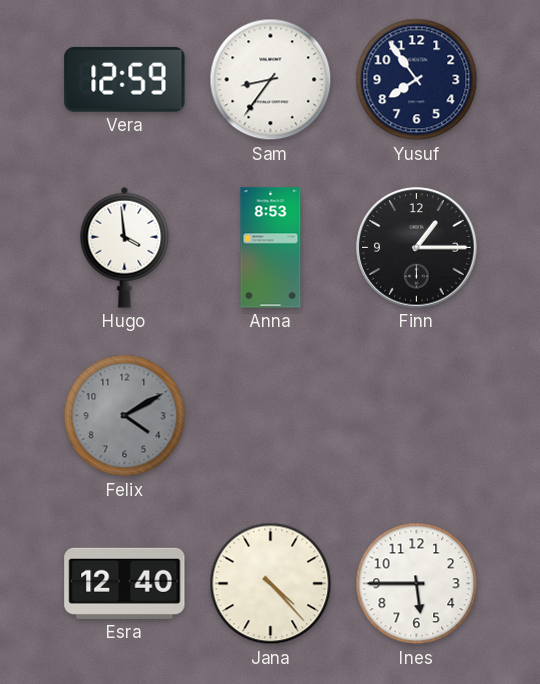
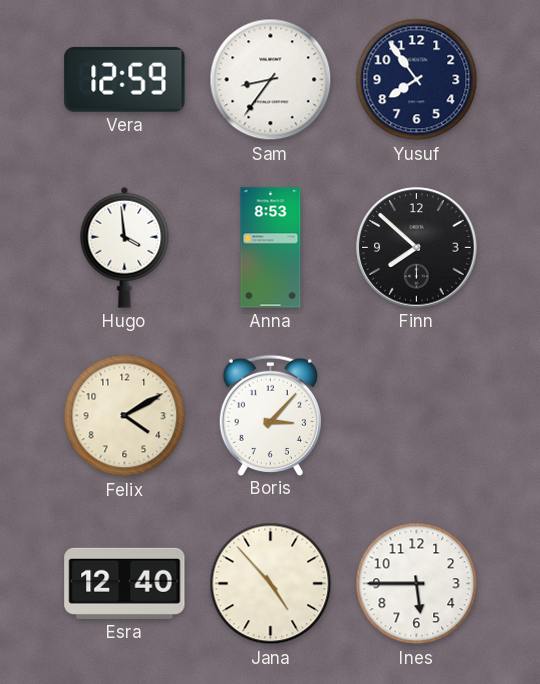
Finn: 1:15 -> 7:52
Felix dial: grey -> cream
Boris: none -> 3:07
Jana: 4:23 -> 4:53
